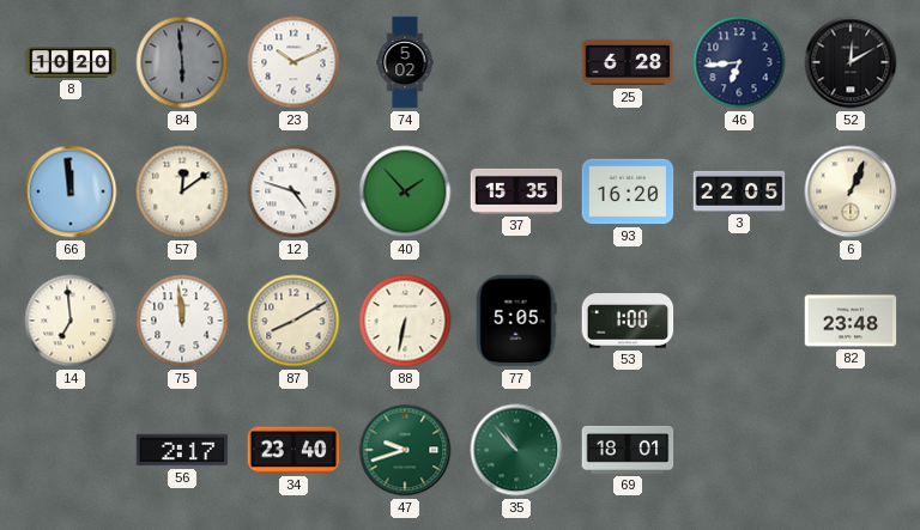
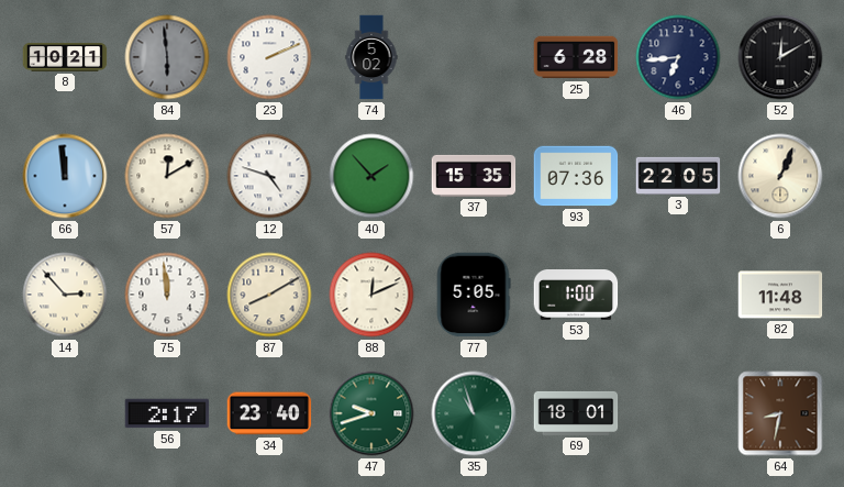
8: 10:20 -> 10:21
23: 10:11 -> 2:11
57: 12:09 -> 12:10
93: 16:20 -> 07:36
14: 6:59 -> 2:53
88: 6:32 -> 12:11
82: 23:48 -> 11:48
35: 10:53 -> 10:57
64: none -> 8:32
